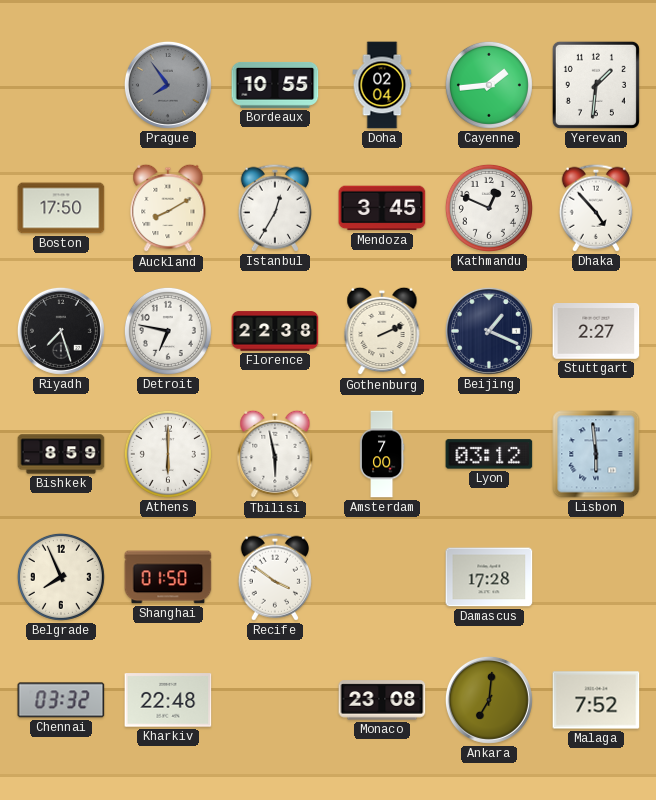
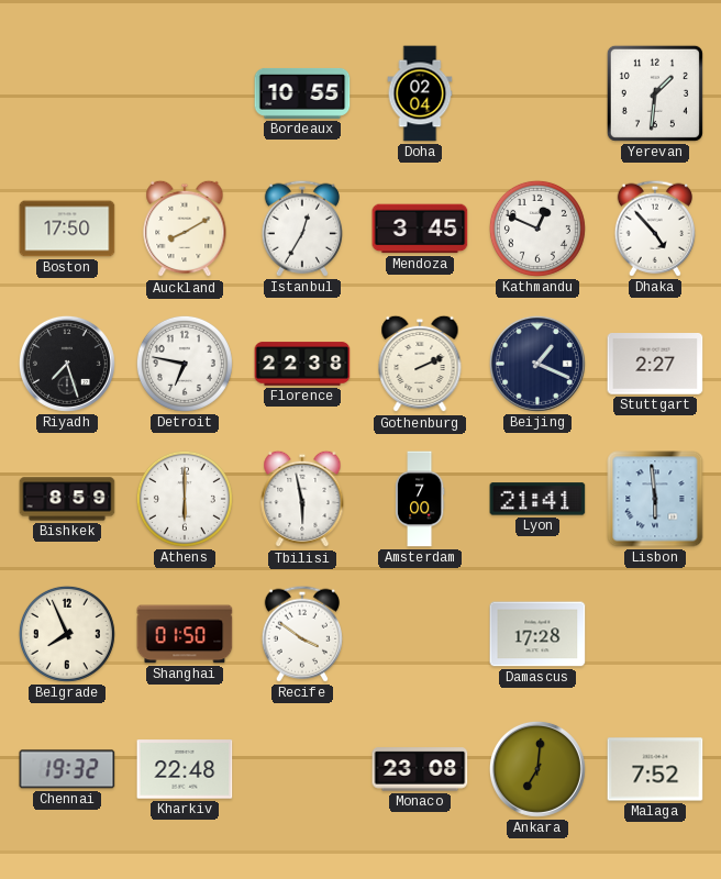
Prague: 7:54 -> none
Cayenne: 1:44 -> none
Lyon: 03:12 -> 21:41
Chennai: 03:32 -> 19:32
